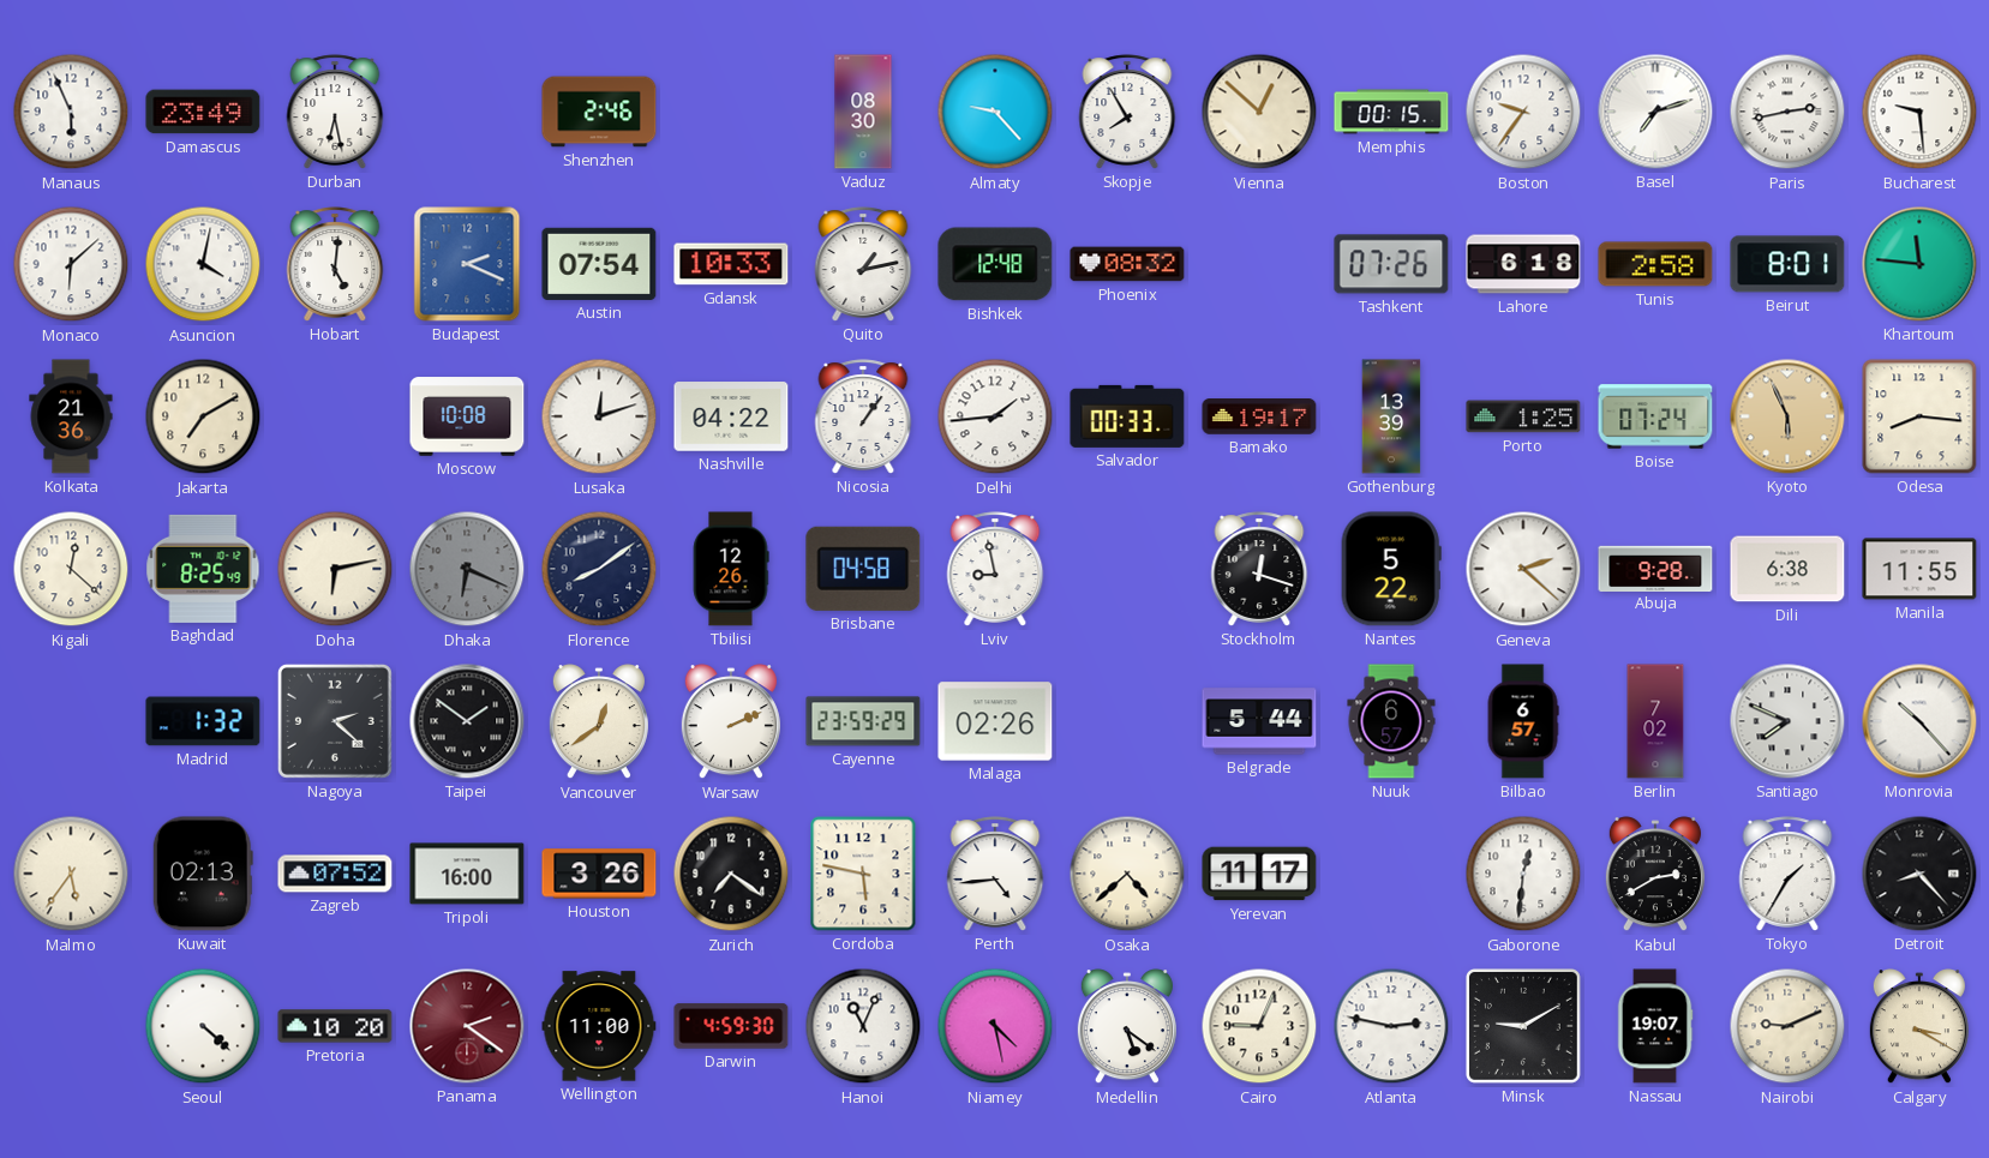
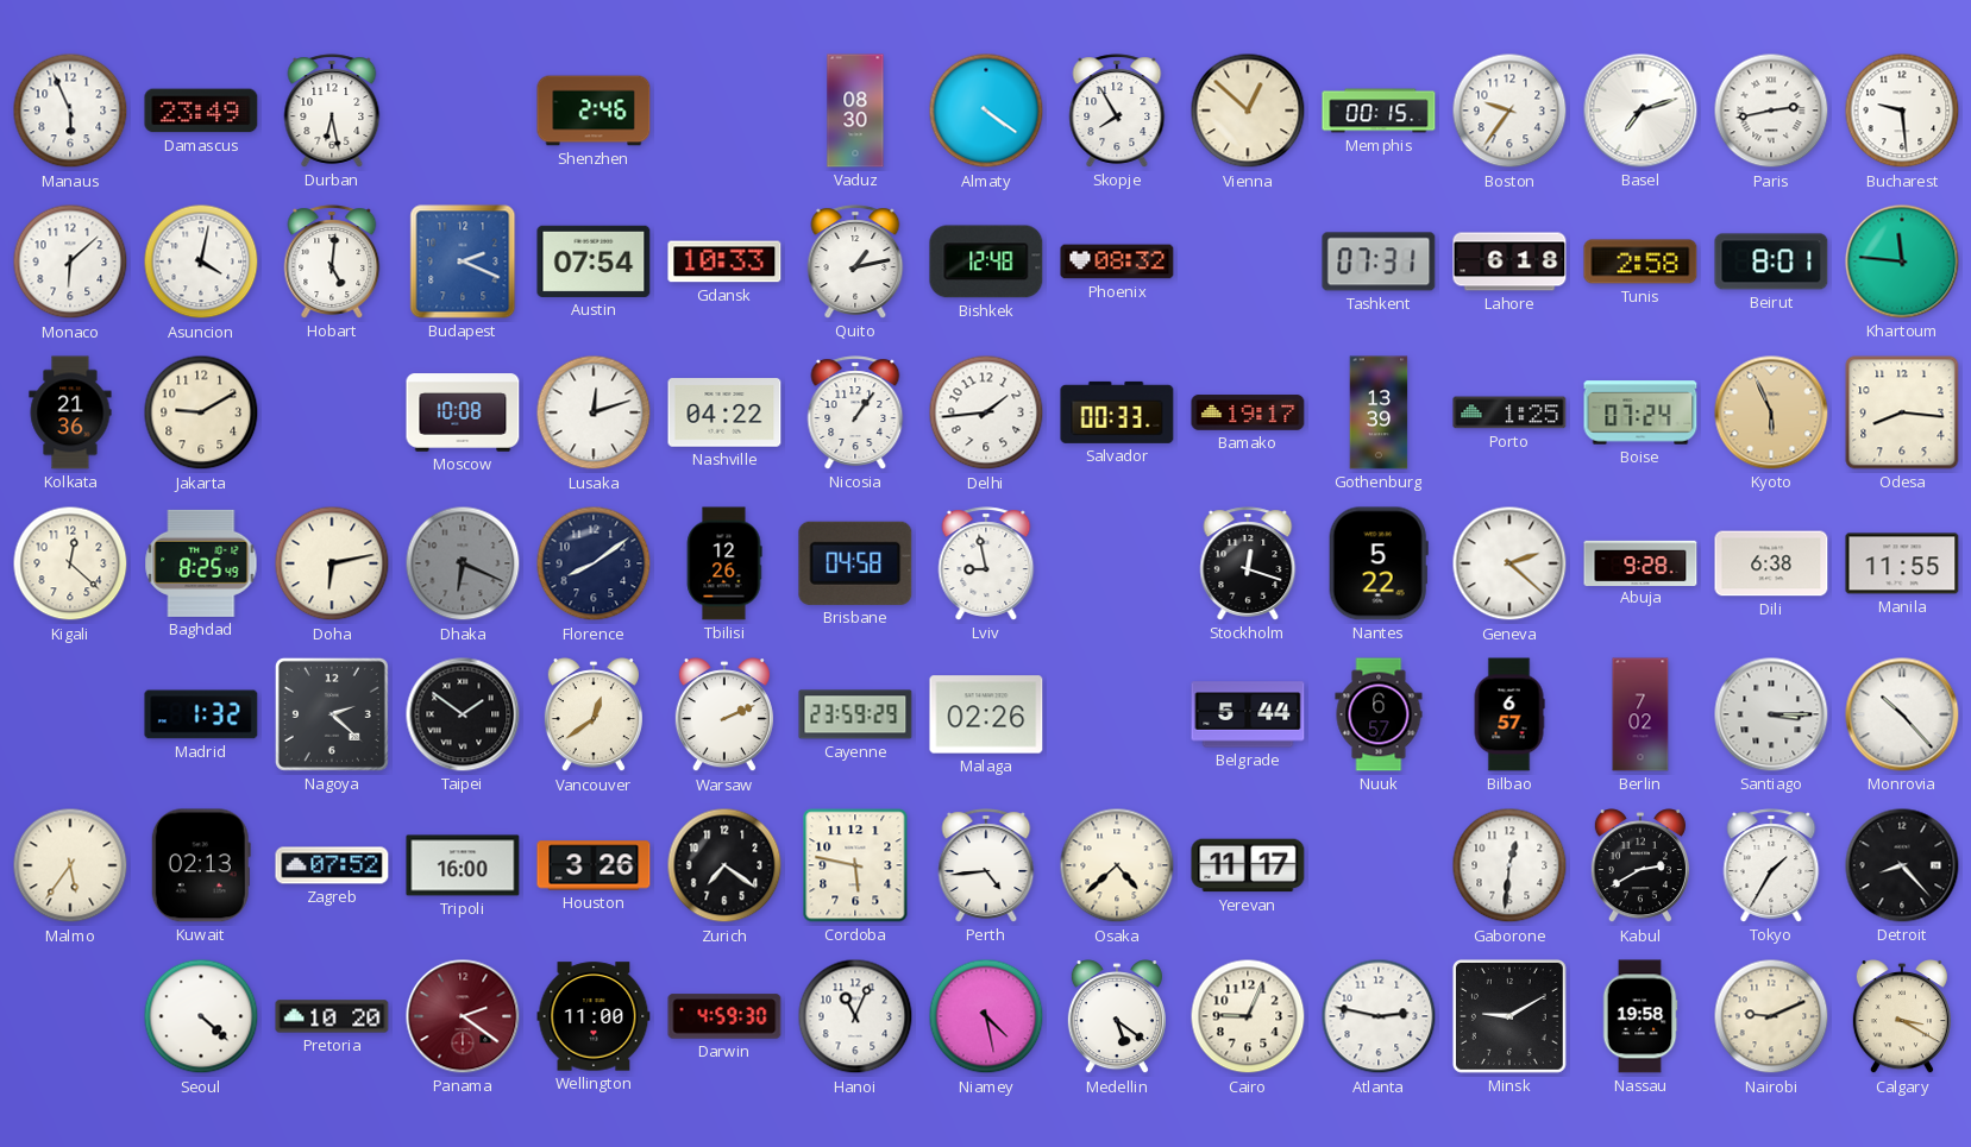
Almaty: 9:23 -> 4:21
Tashkent: 07:26 -> 07:31
Jakarta: 7:10 -> 9:10
Santiago: 7:49 -> 3:15
Nassau: 19:07 -> 19:58
